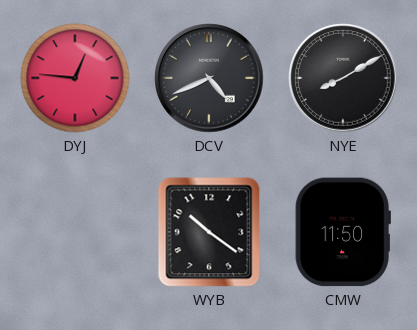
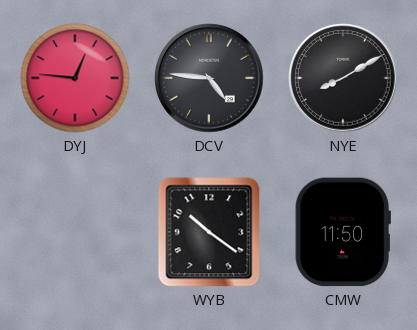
DCV: 4:41 -> 4:46
